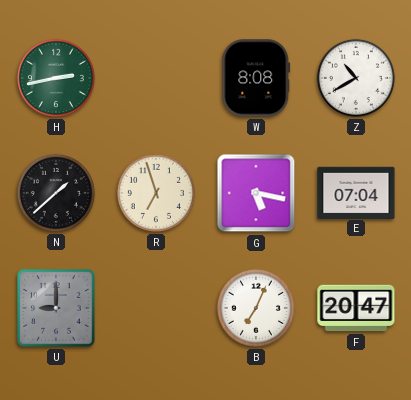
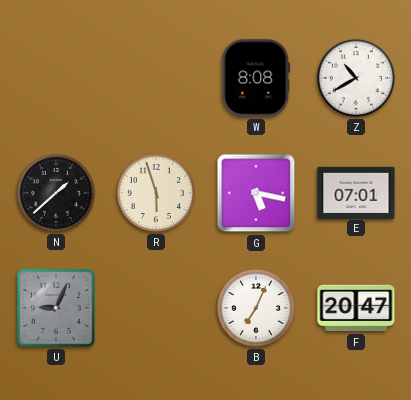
H: 2:43 -> none
R: 6:57 -> 5:57
E: 07:04 -> 07:01
U: 9:00 -> 9:04
